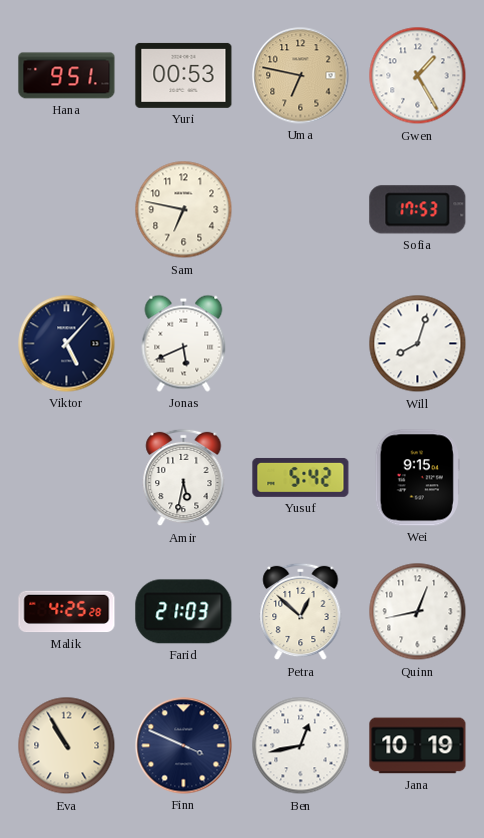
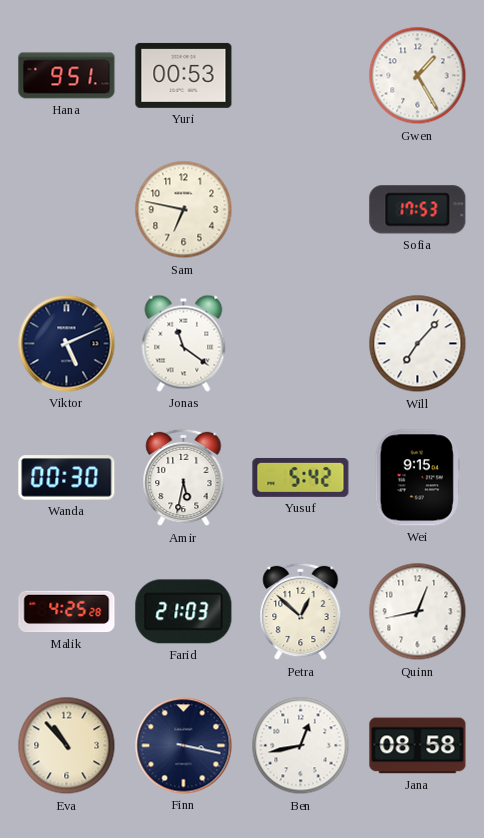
Uma: 6:47 -> none
Viktor: 5:07 -> 5:11
Jonas: 5:41 -> 11:21
Will: 8:03 -> 7:07
Wanda: none -> 00:30
Eva: 10:55 -> 10:53
Finn: 3:49 -> 3:17
Jana: 10:19 -> 08:58
